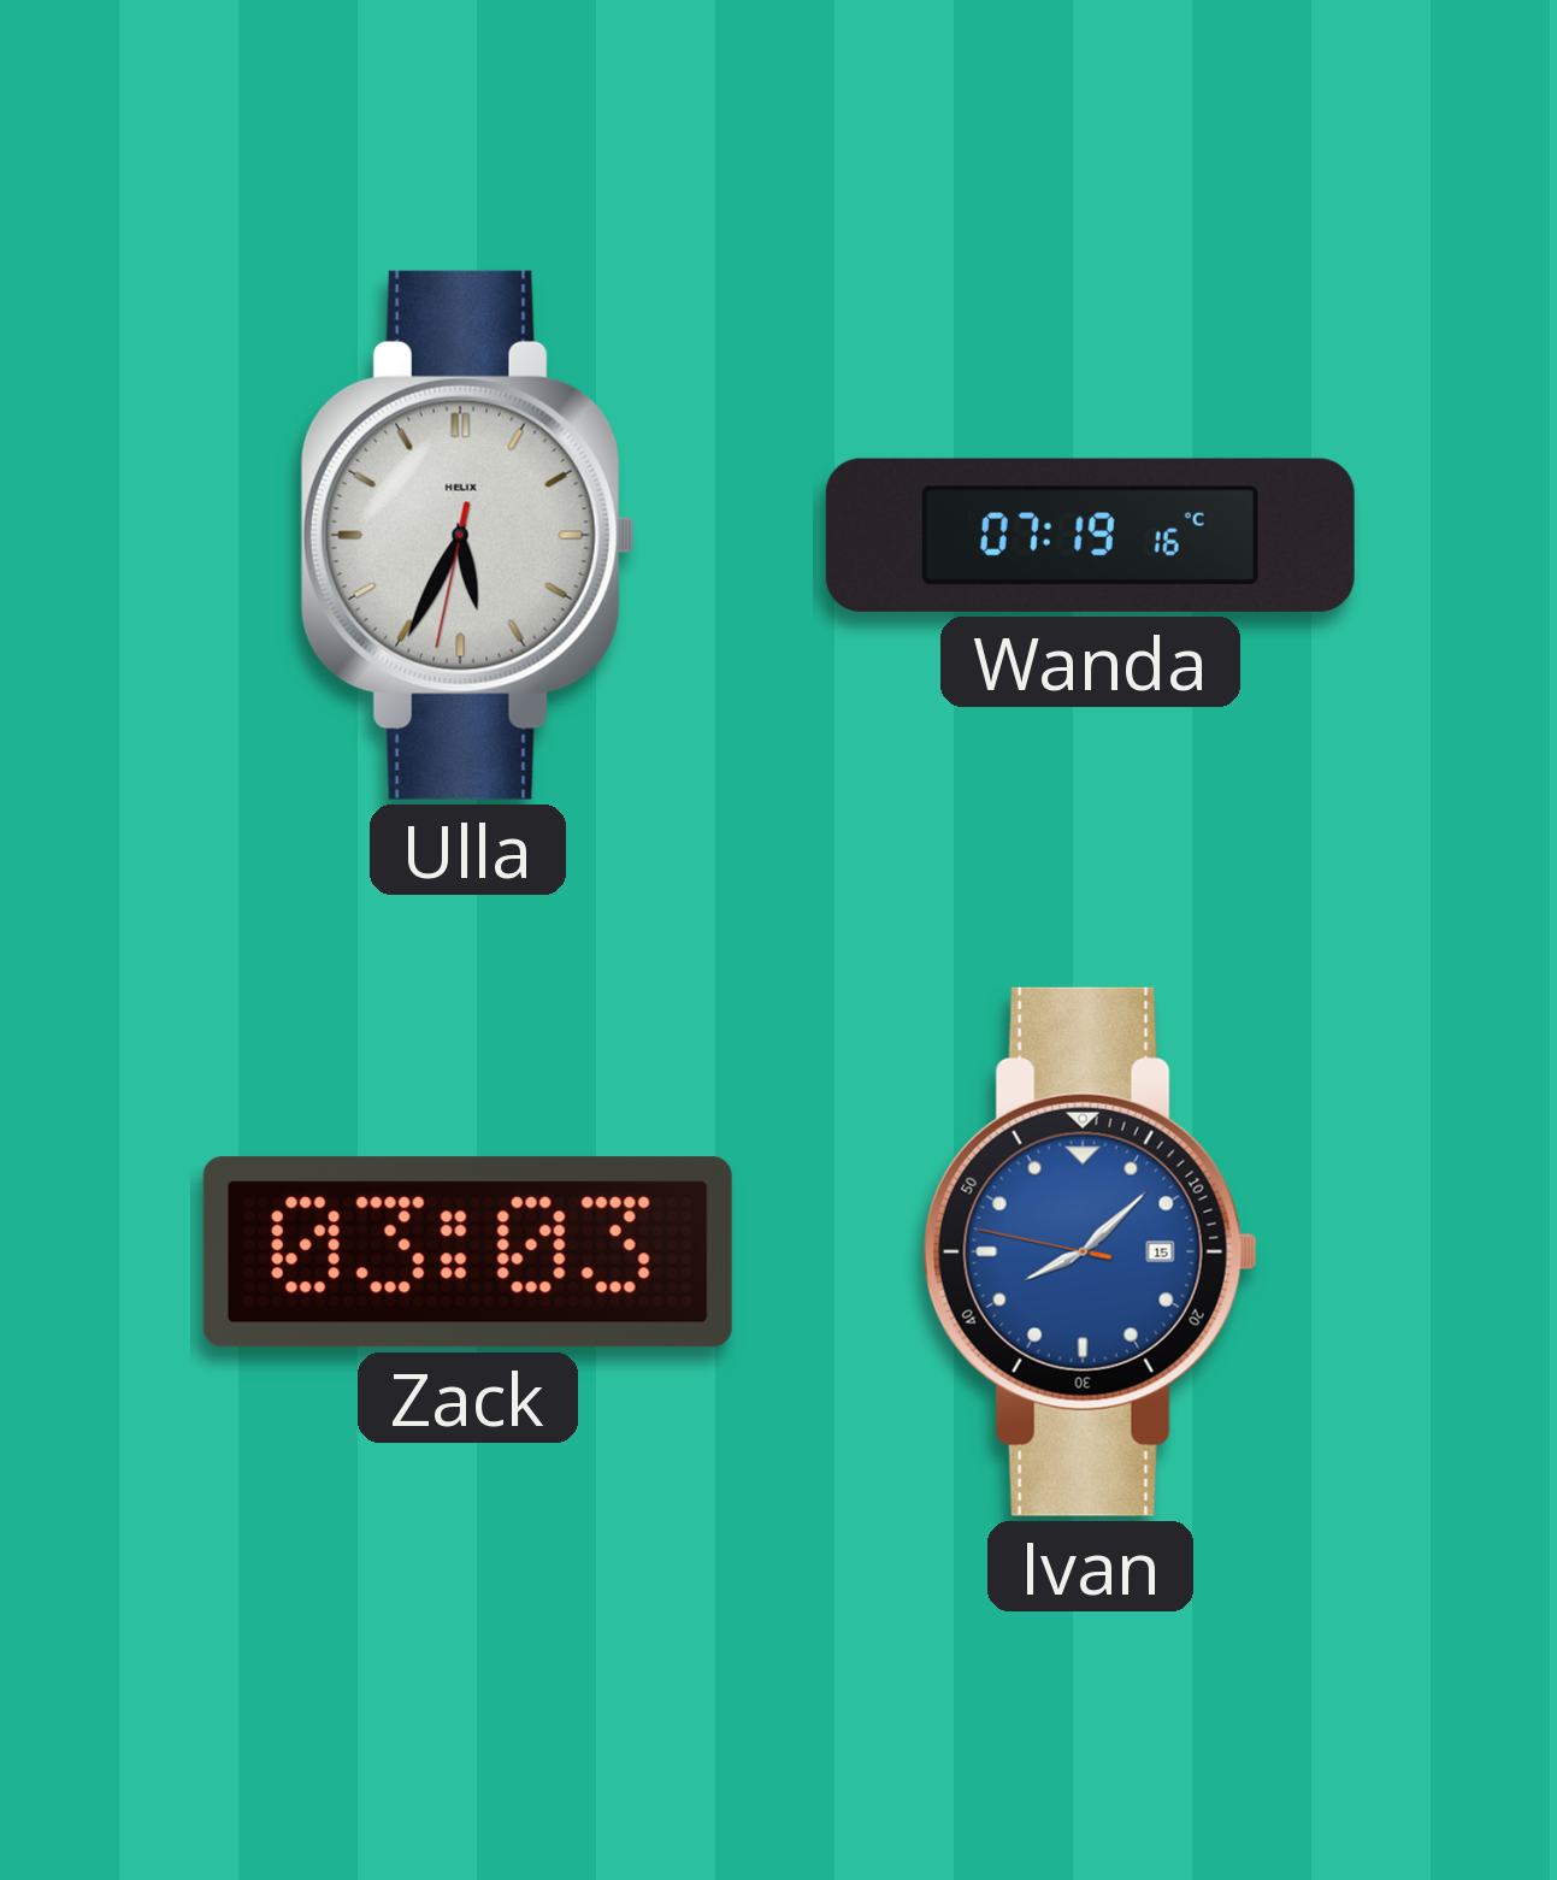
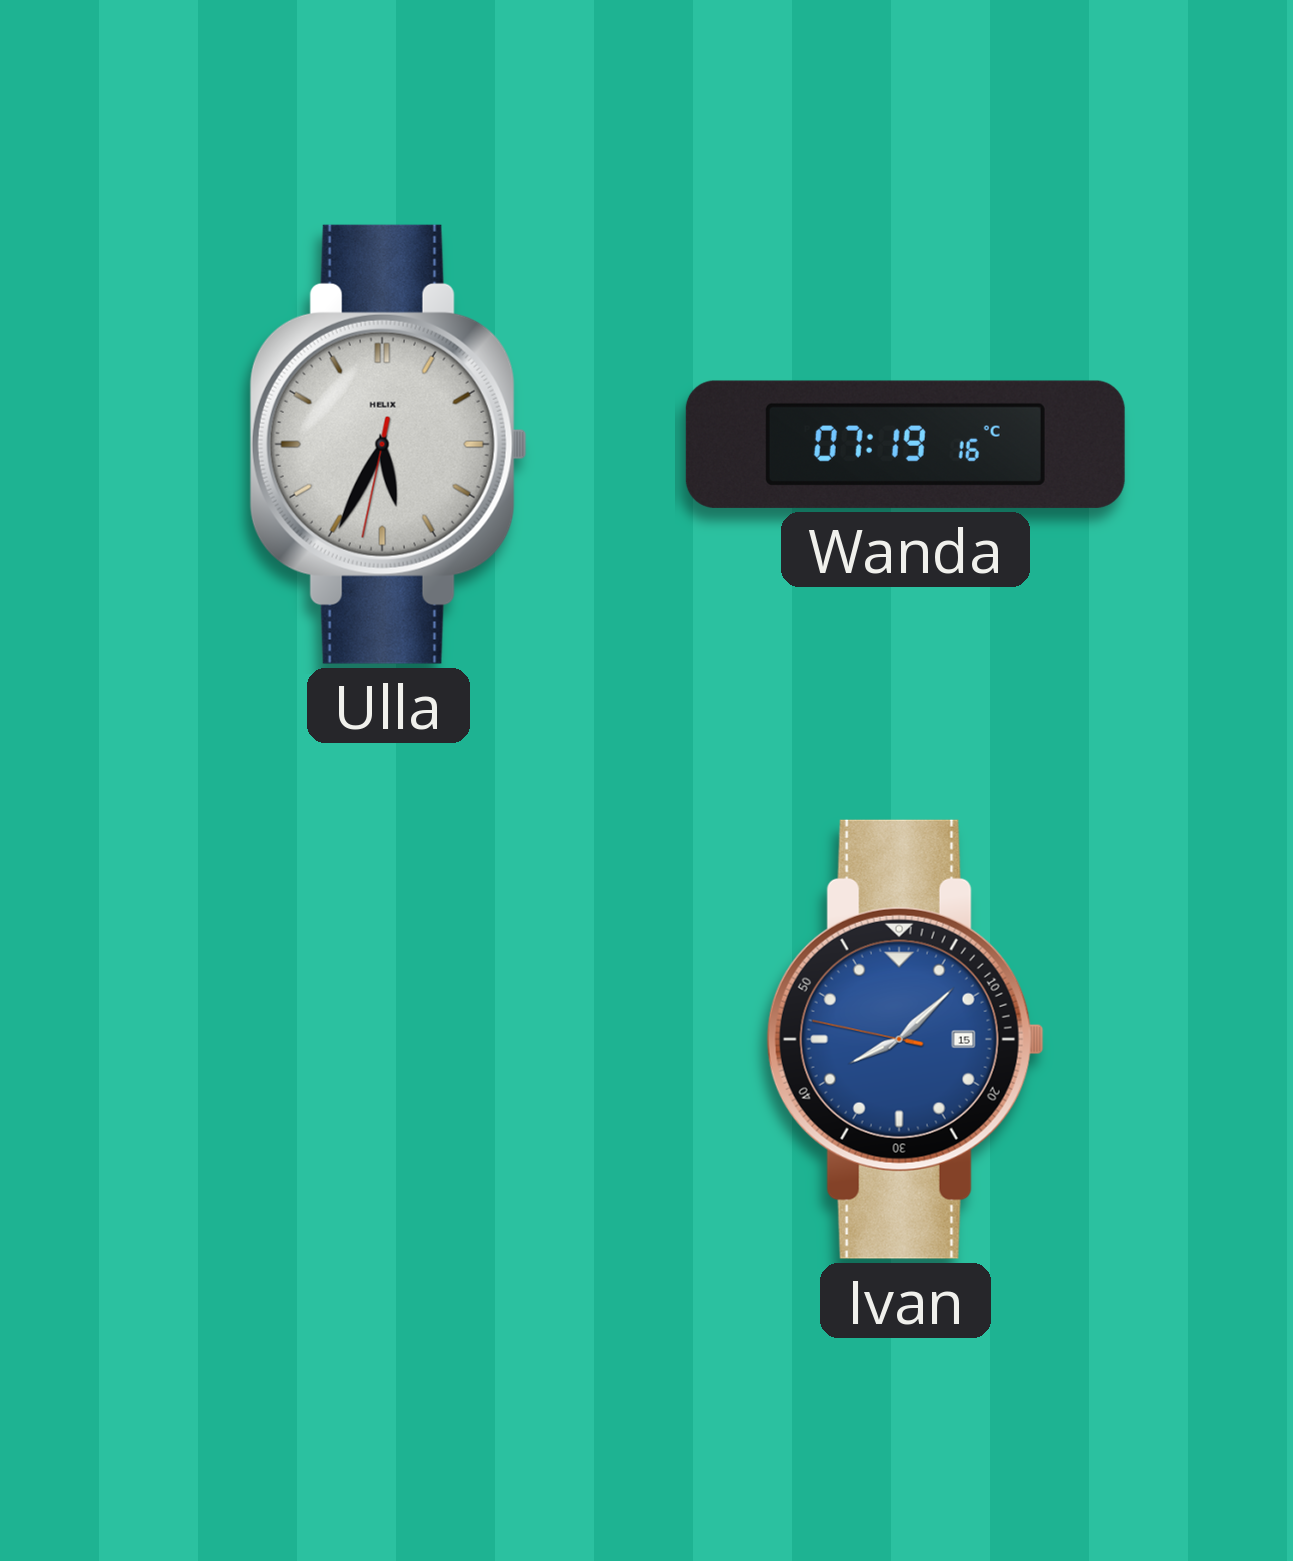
Zack: 03:03 -> none
